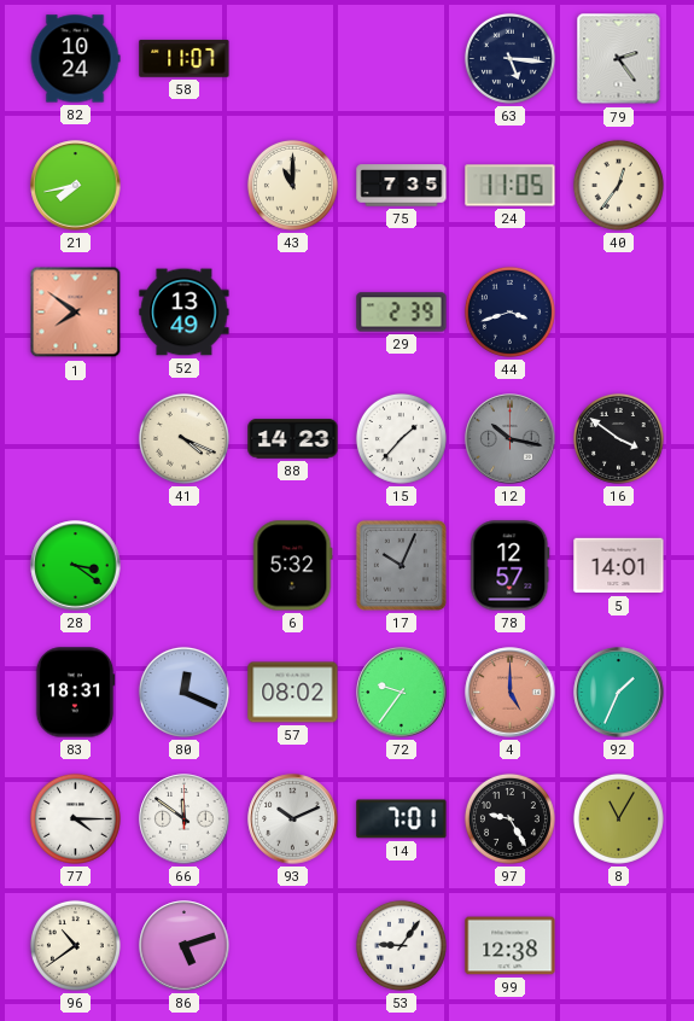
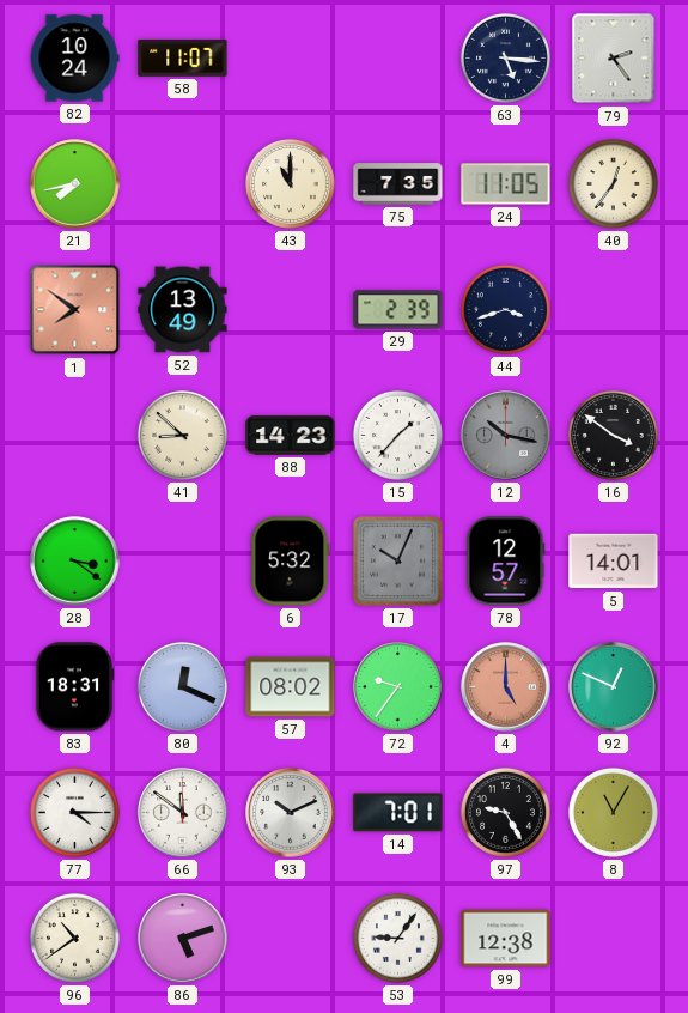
41: 4:19 -> 8:52
92: 1:34 -> 12:49
